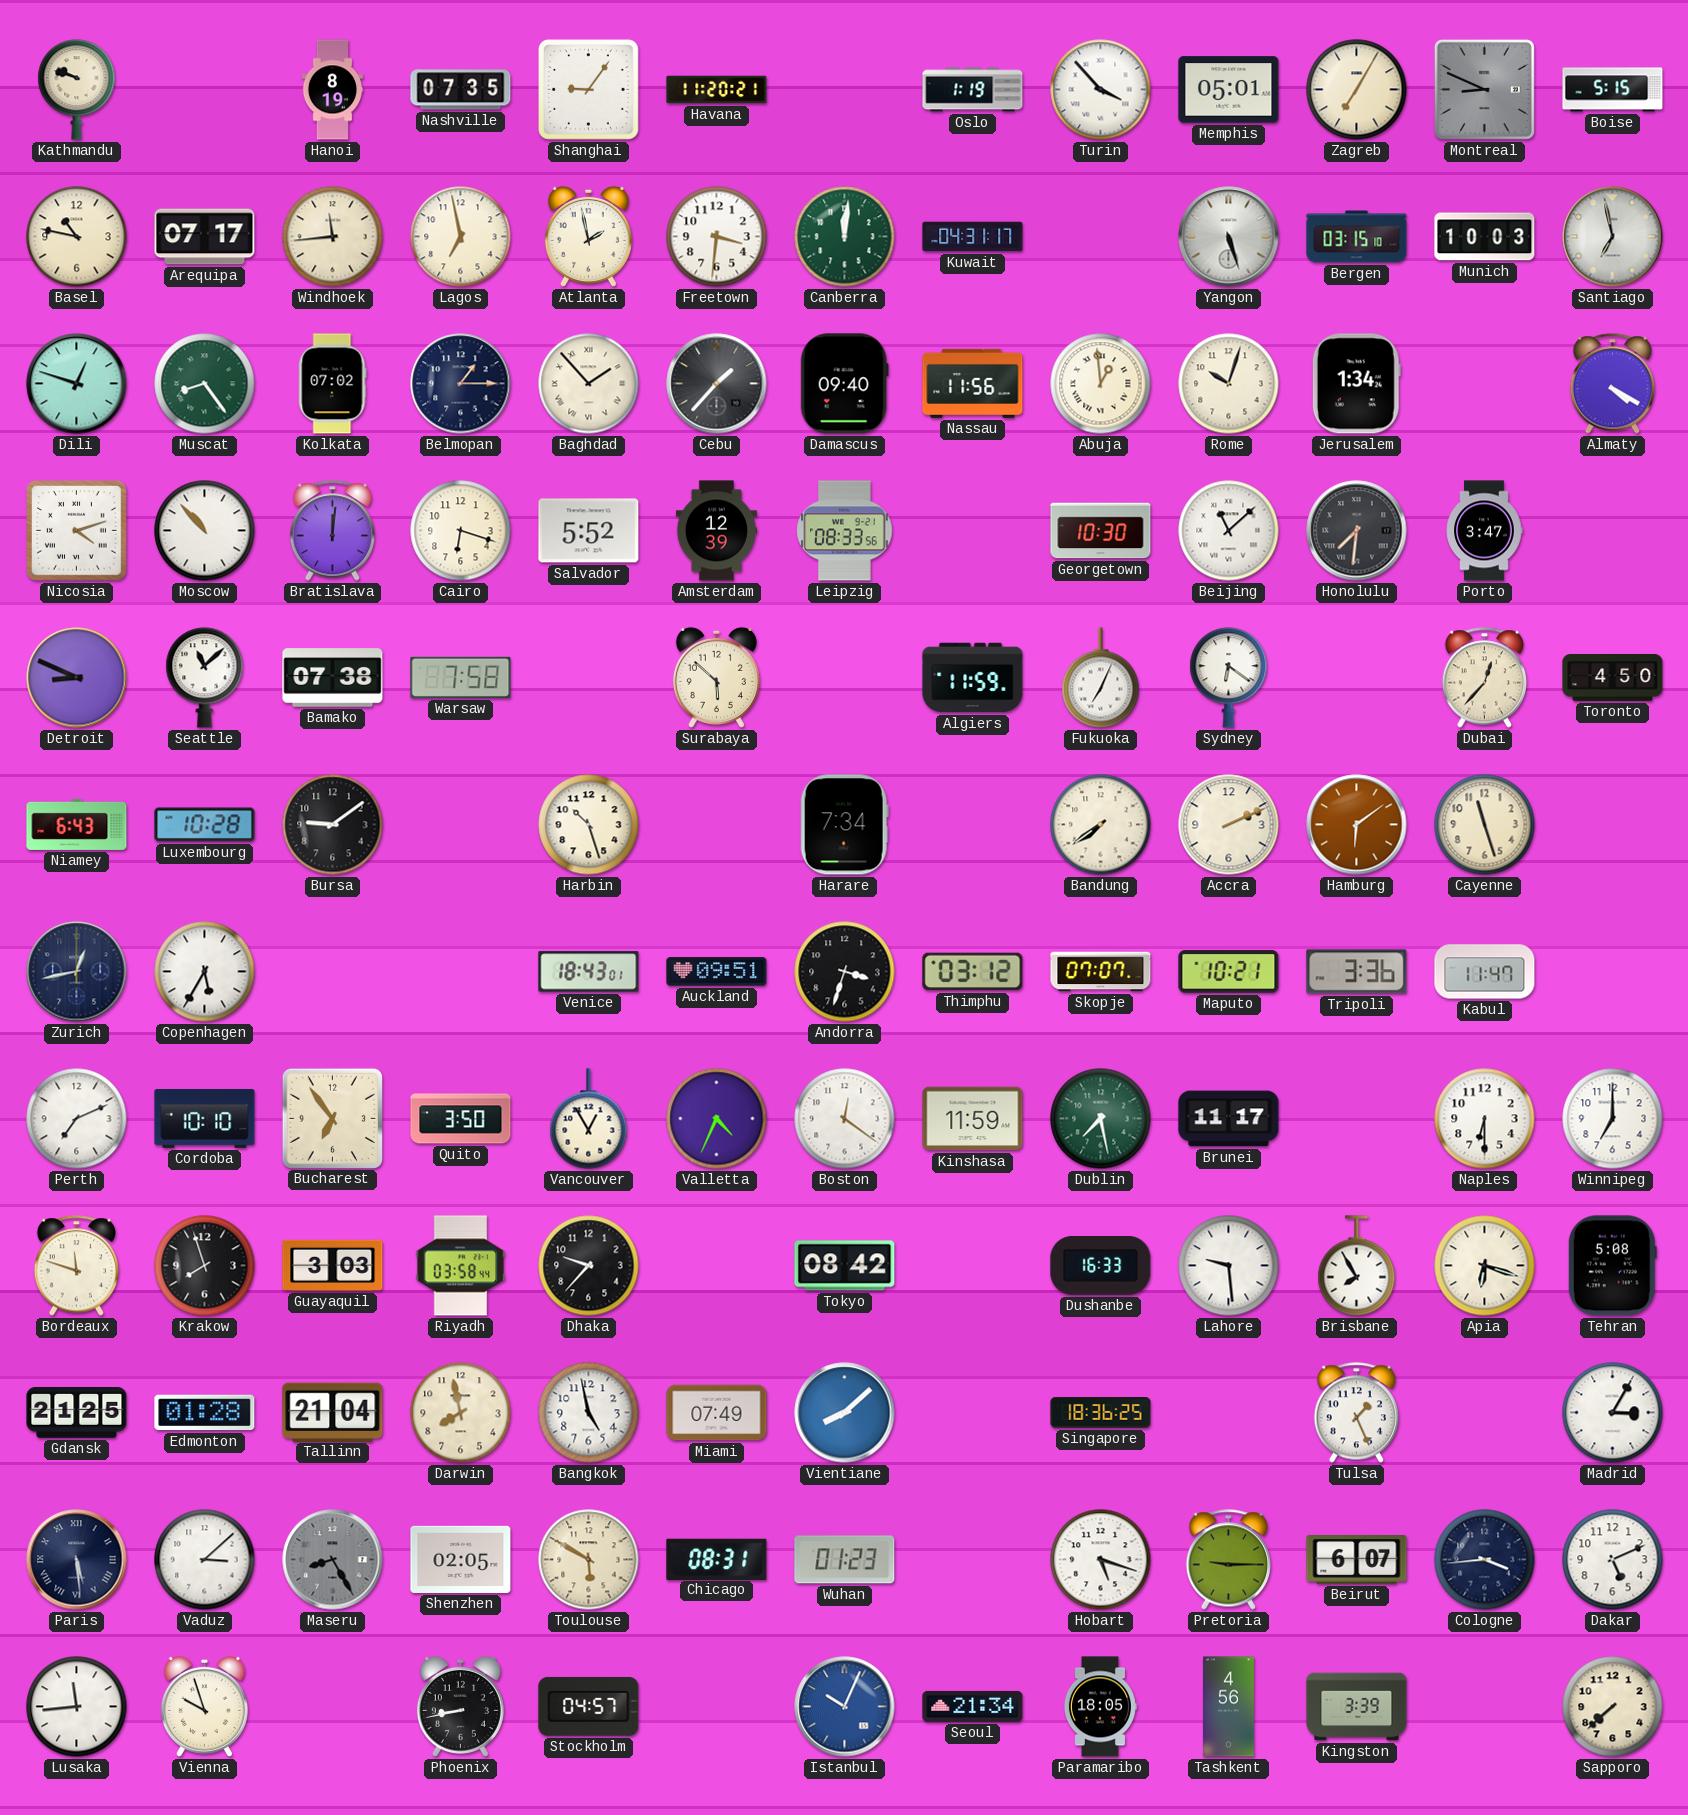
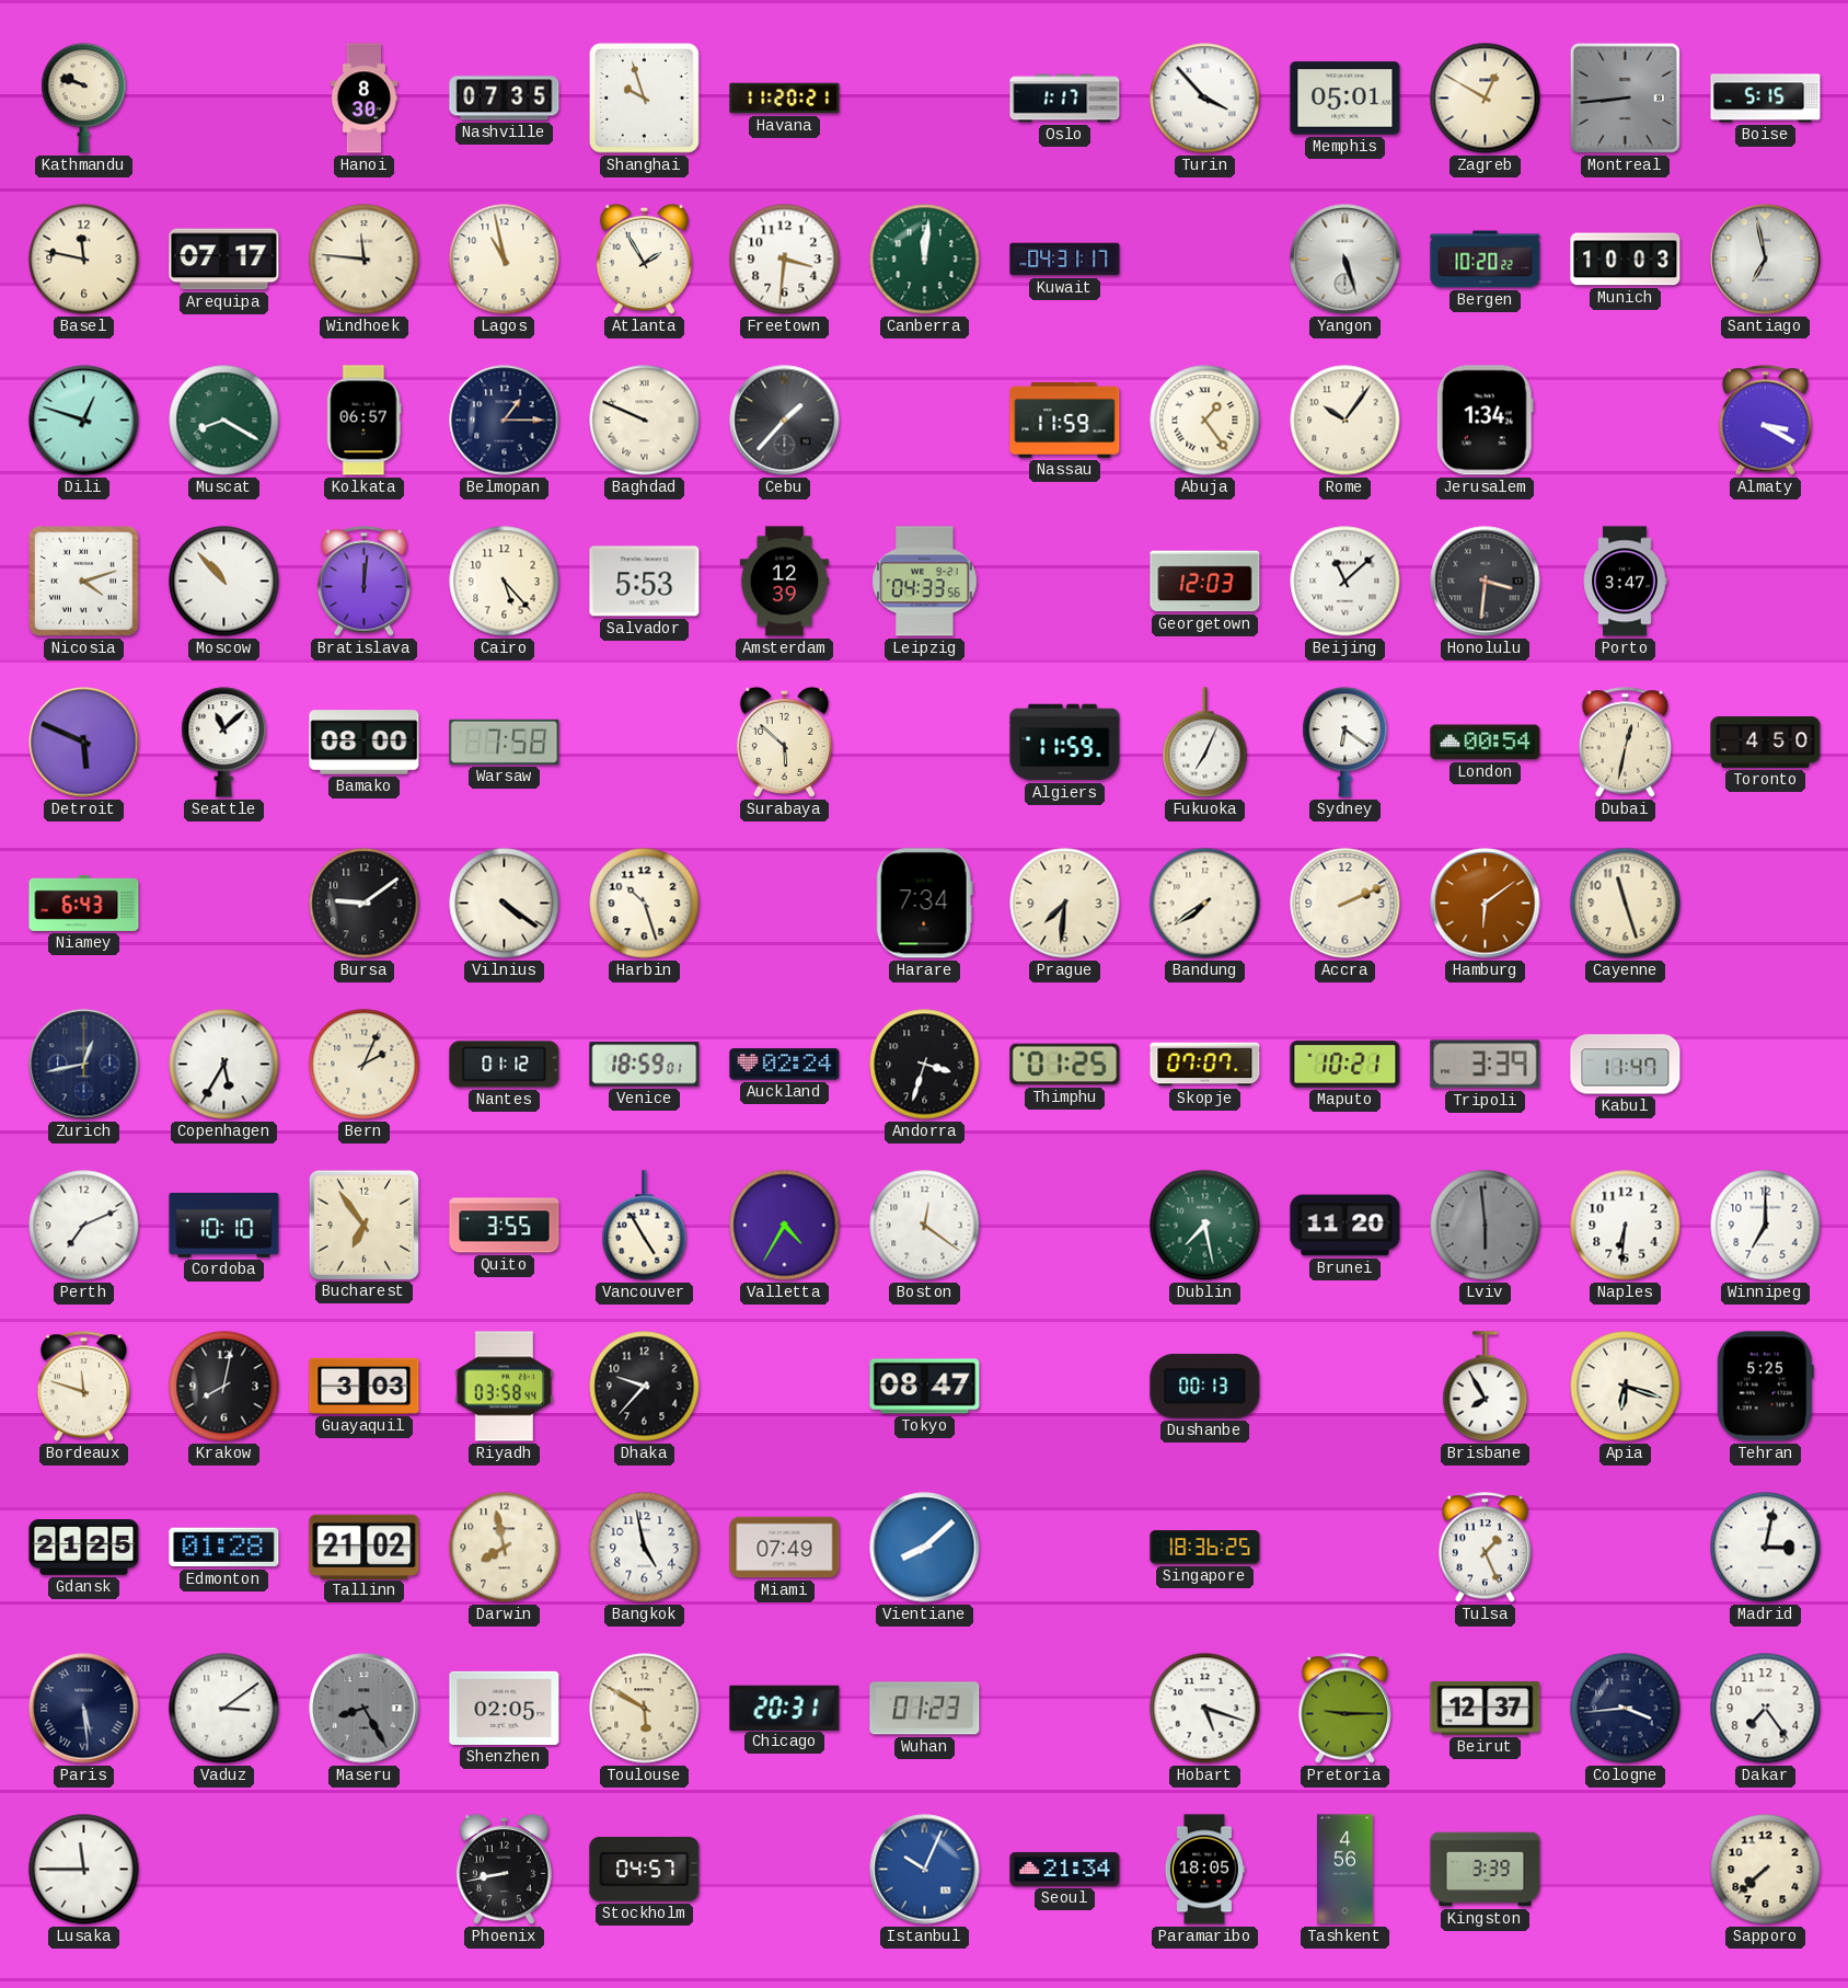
Hanoi: 8:19 -> 8:30
Shanghai: 9:06 -> 9:57
Oslo: 1:19 -> 1:17
Zagreb: 7:05 -> 12:50
Montreal: 8:49 -> 8:44
Basel: 10:47 -> 11:47
Windhoek: 11:44 -> 11:46
Lagos: 6:58 -> 10:58
Atlanta: 1:58 -> 1:55
Bergen: 03:15 -> 10:20
Muscat: 8:24 -> 8:20
Kolkata: 07:02 -> 06:57
Baghdad: 1:53 -> 9:49
Damascus: 09:40 -> none
Nassau: 11:56 -> 11:59
Abuja: 12:59 -> 1:24
Rome: 10:03 -> 10:06
Almaty: 4:20 -> 3:20
Cairo: 6:18 -> 5:23
Salvador: 5:52 -> 5:53
Leipzig: 08:33 -> 04:33
Georgetown: 10:30 -> 12:03
Honolulu: 7:31 -> 3:31
Detroit: 8:49 -> 5:49
Bamako: 07:38 -> 08:00
London: none -> 00:54
Dubai: 12:37 -> 12:32
Luxembourg: 10:28 -> none
Vilnius: none -> 4:21
Prague: none -> 7:31
Bern: none -> 2:04
Nantes: none -> 01:12
Venice: 18:43 -> 18:59
Auckland: 09:51 -> 02:24
Thimphu: 03:12 -> 01:25
Tripoli: 3:36 -> 3:39
Quito: 3:50 -> 3:55
Vancouver: 12:55 -> 4:55
Valletta: 4:34 -> 4:35
Kinshasa: 11:59 -> none
Brunei: 11:17 -> 11:20
Lviv: none -> 5:59
Naples: 6:30 -> 6:31
Krakow: 7:57 -> 8:02
Tokyo: 08:42 -> 08:47
Dushanbe: 16:33 -> 00:13
Lahore: 9:29 -> none
Tehran: 5:08 -> 5:25
Tallinn: 21:04 -> 21:02
Madrid: 3:05 -> 3:02
Vaduz: 3:08 -> 3:09
Chicago: 08:31 -> 20:31
Beirut: 6:07 -> 12:37
Dakar: 5:11 -> 7:24
Lusaka: 11:44 -> 11:45
Vienna: 9:57 -> none
